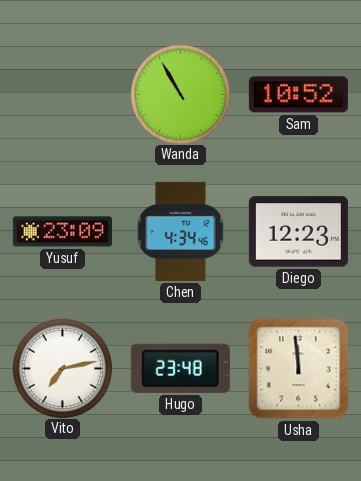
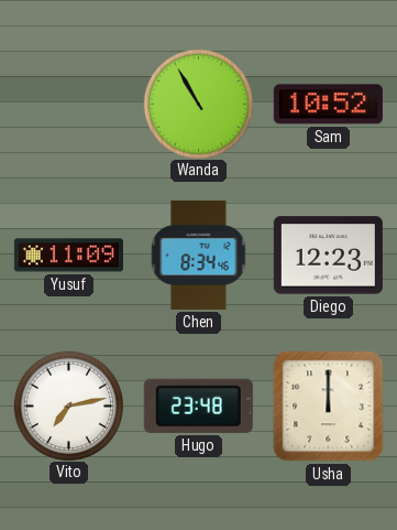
Yusuf: 23:09 -> 11:09
Chen: 4:34 -> 8:34
Usha: 11:59 -> 12:00
